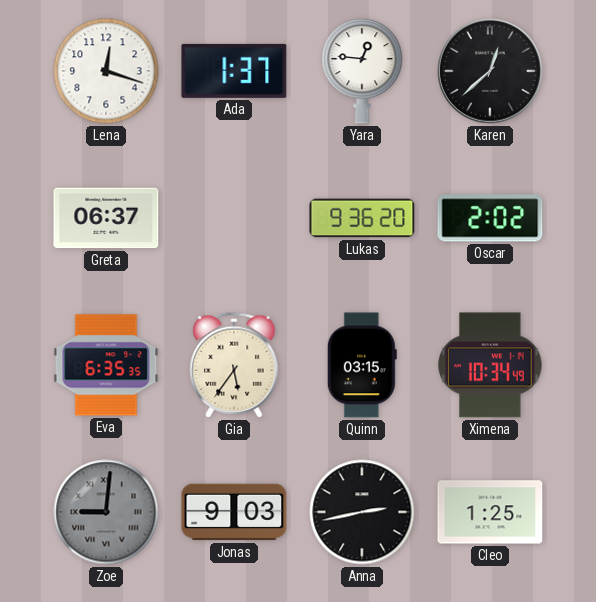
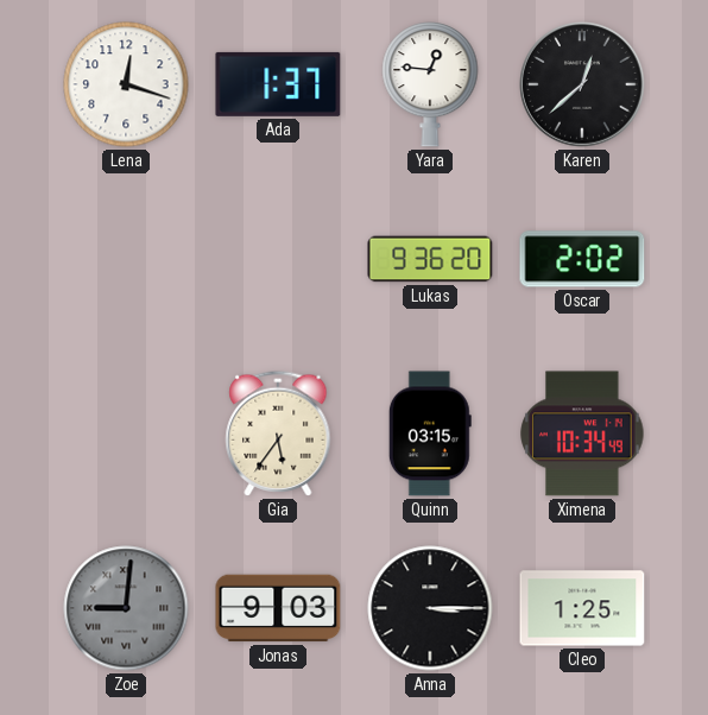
Greta: 06:37 -> none
Eva: 6:35 -> none
Anna: 2:43 -> 3:15
